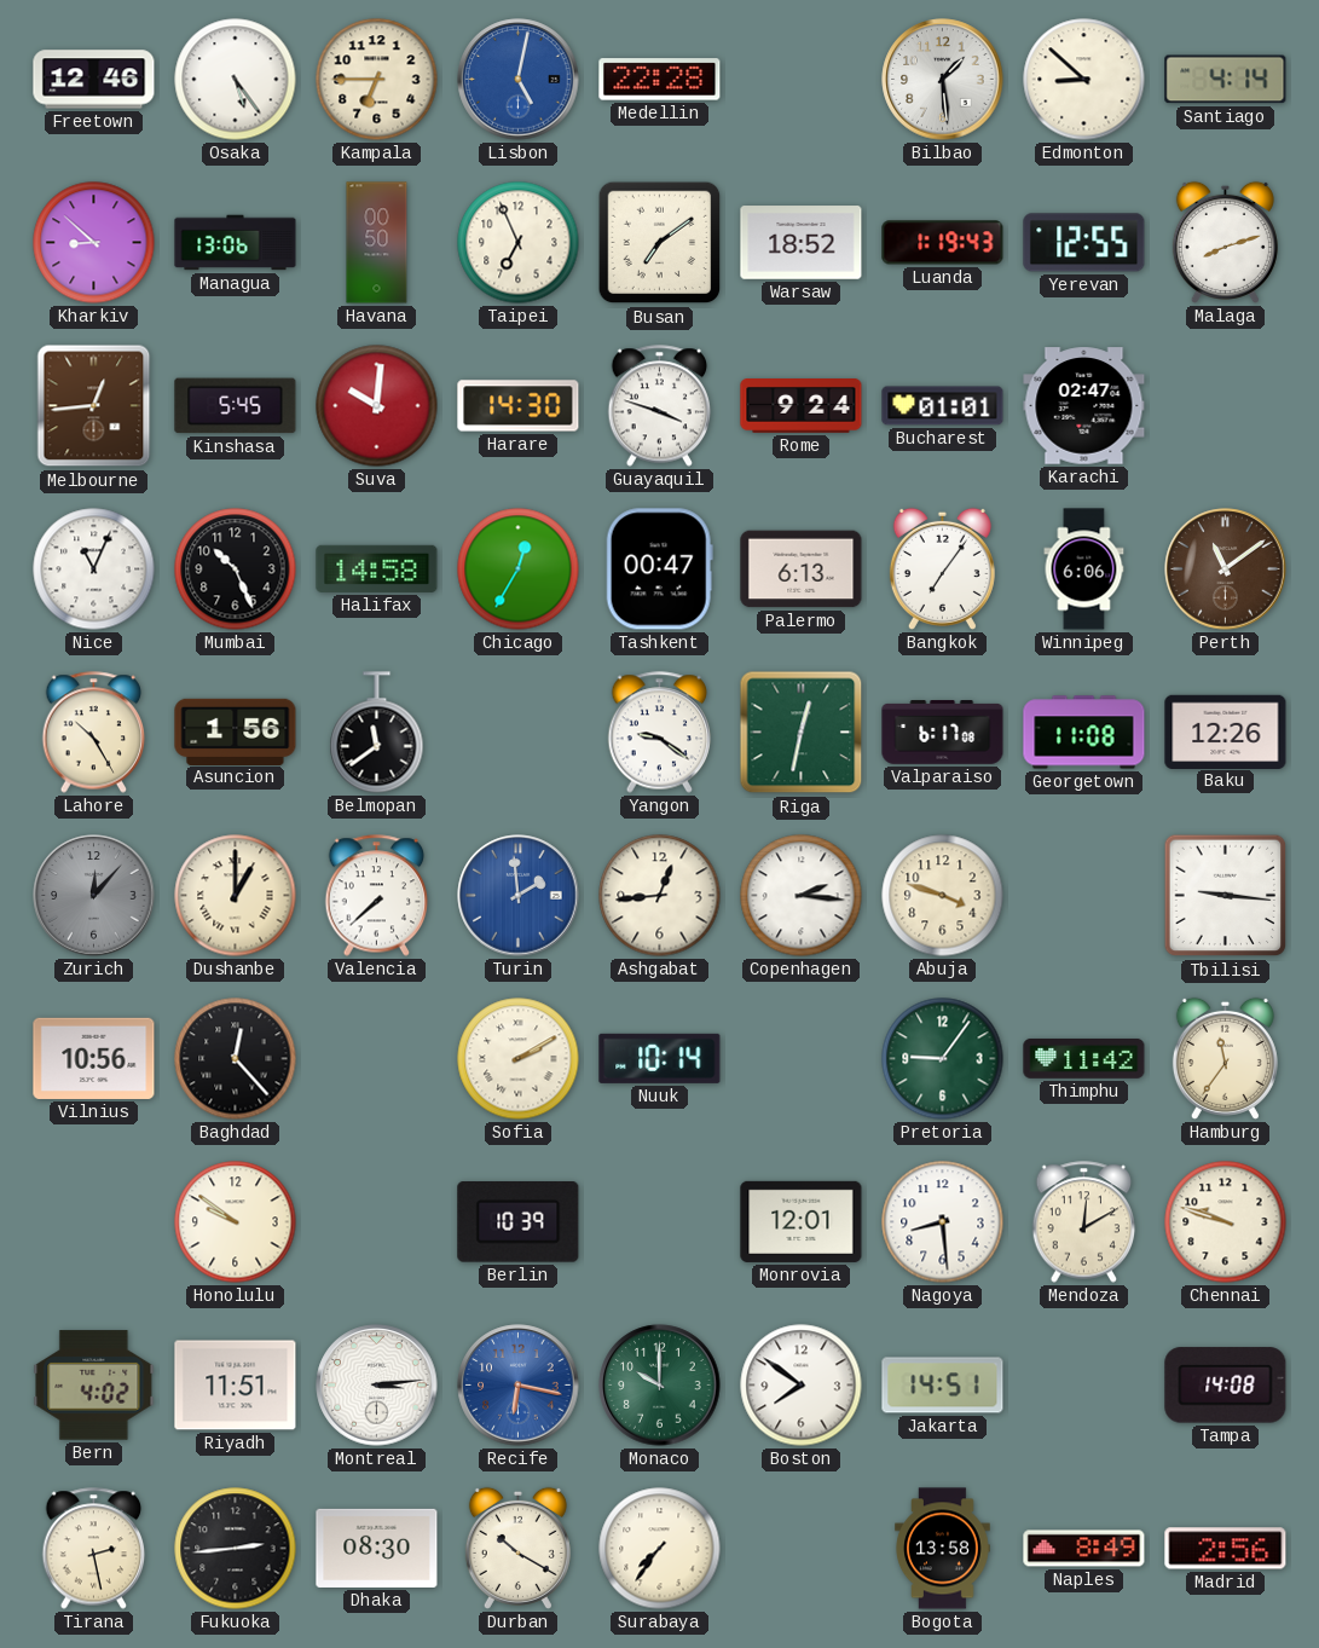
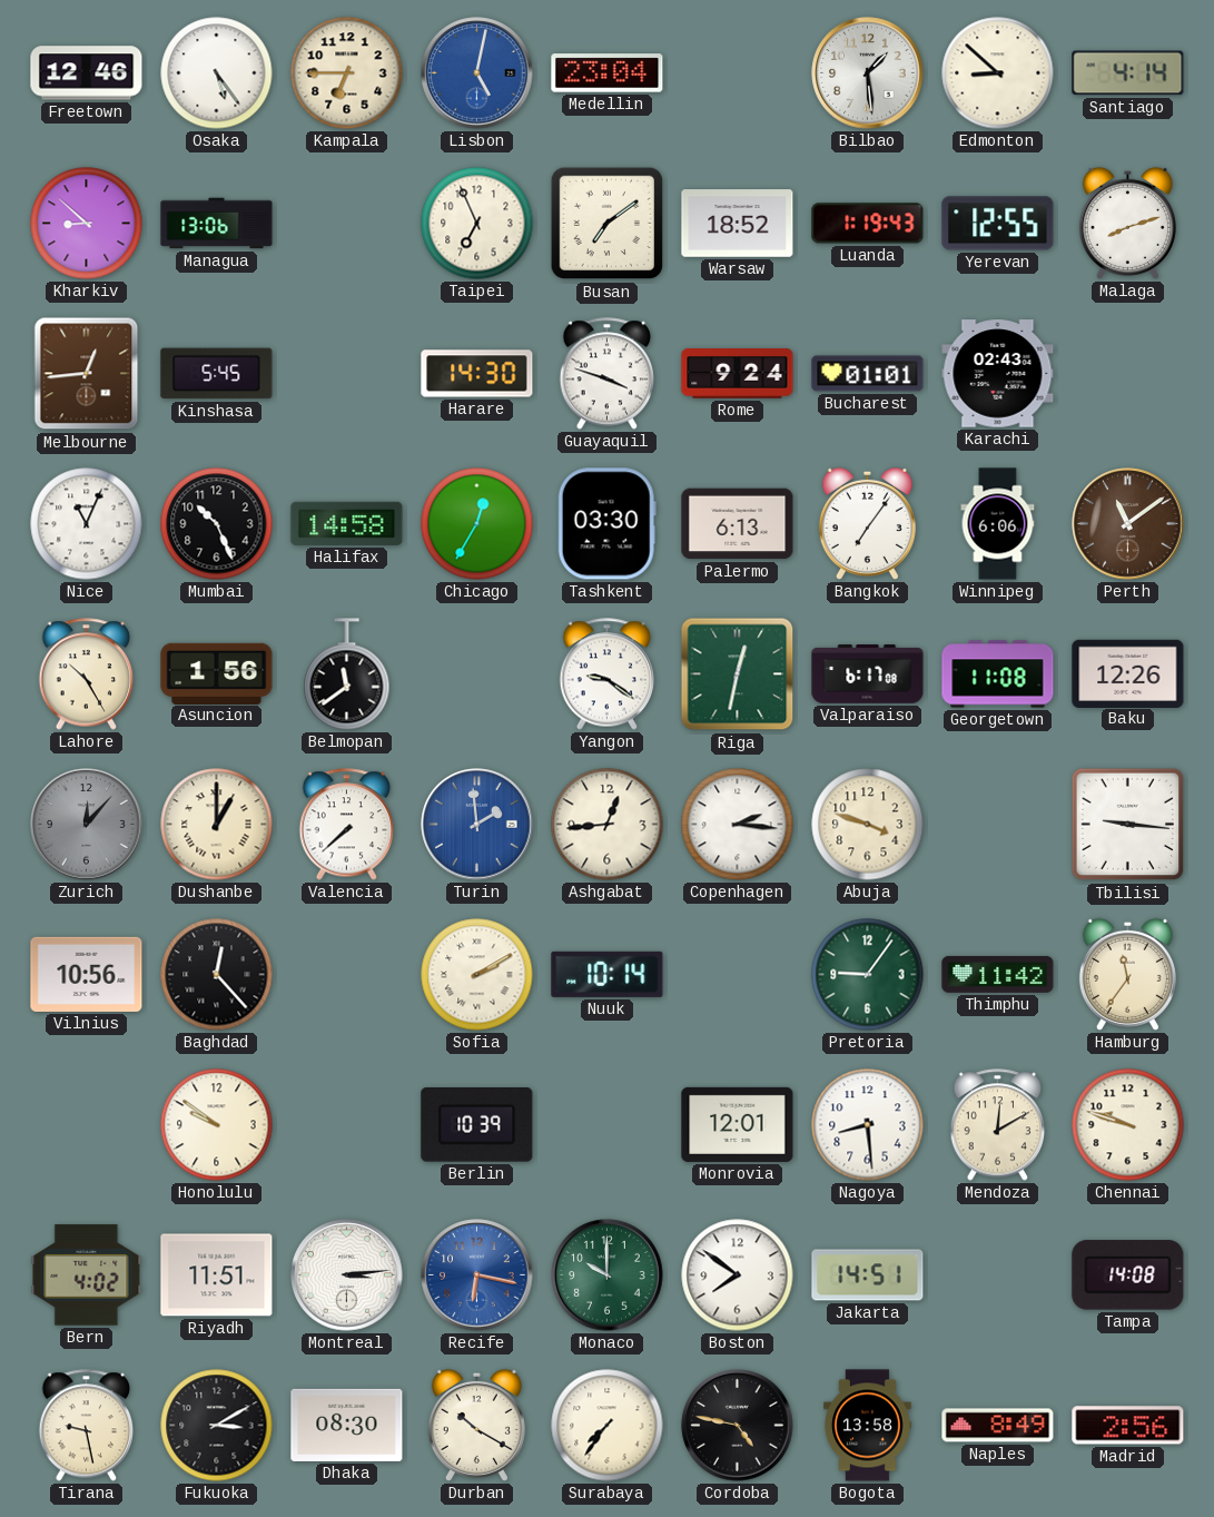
Medellin: 22:28 -> 23:04
Havana: 00:50 -> none
Suva: 10:01 -> none
Karachi: 02:47 -> 02:43
Tashkent: 00:47 -> 03:30
Tirana: 2:28 -> 9:28
Fukuoka: 2:44 -> 3:10
Cordoba: none -> 4:47
